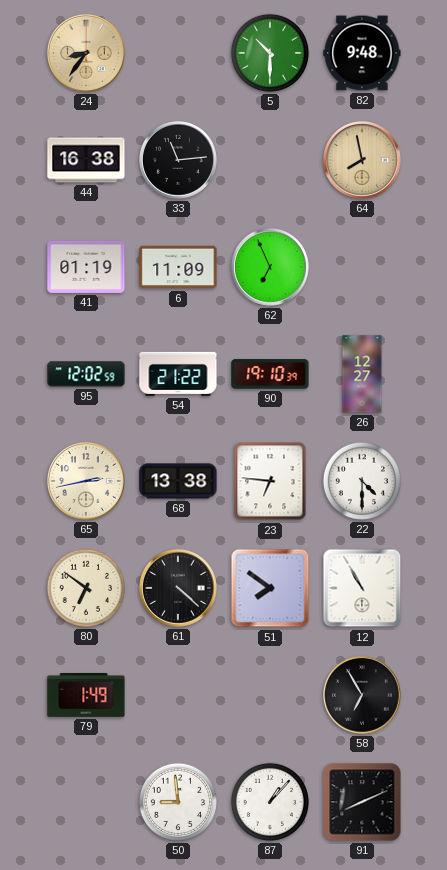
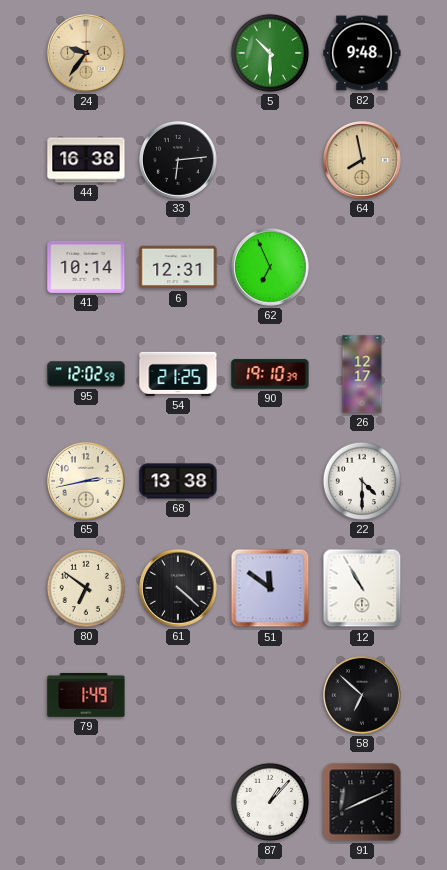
24: 8:36 -> 9:36
33: 11:14 -> 6:14
41: 01:19 -> 10:14
6: 11:09 -> 12:31
54: 21:22 -> 21:25
26: 12:27 -> 12:17
23: 6:46 -> none
51: 7:51 -> 11:51
58: 6:55 -> 6:52
50: 8:59 -> none
